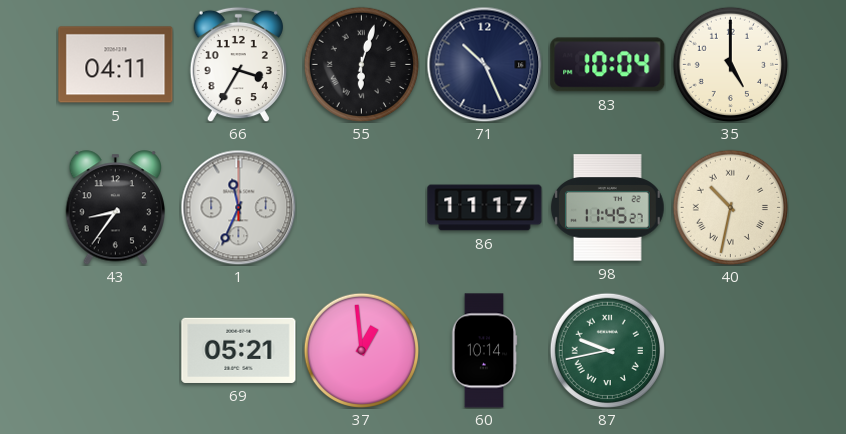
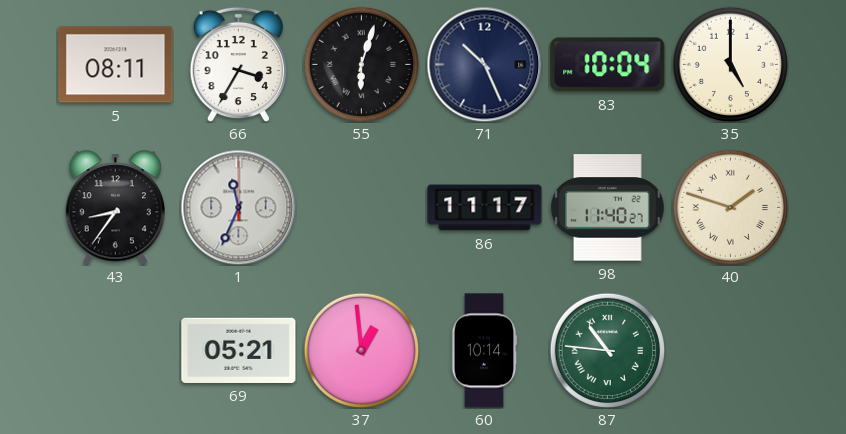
5: 04:11 -> 08:11
98: 11:45 -> 11:40
40: 10:32 -> 1:48
87: 9:43 -> 10:46
